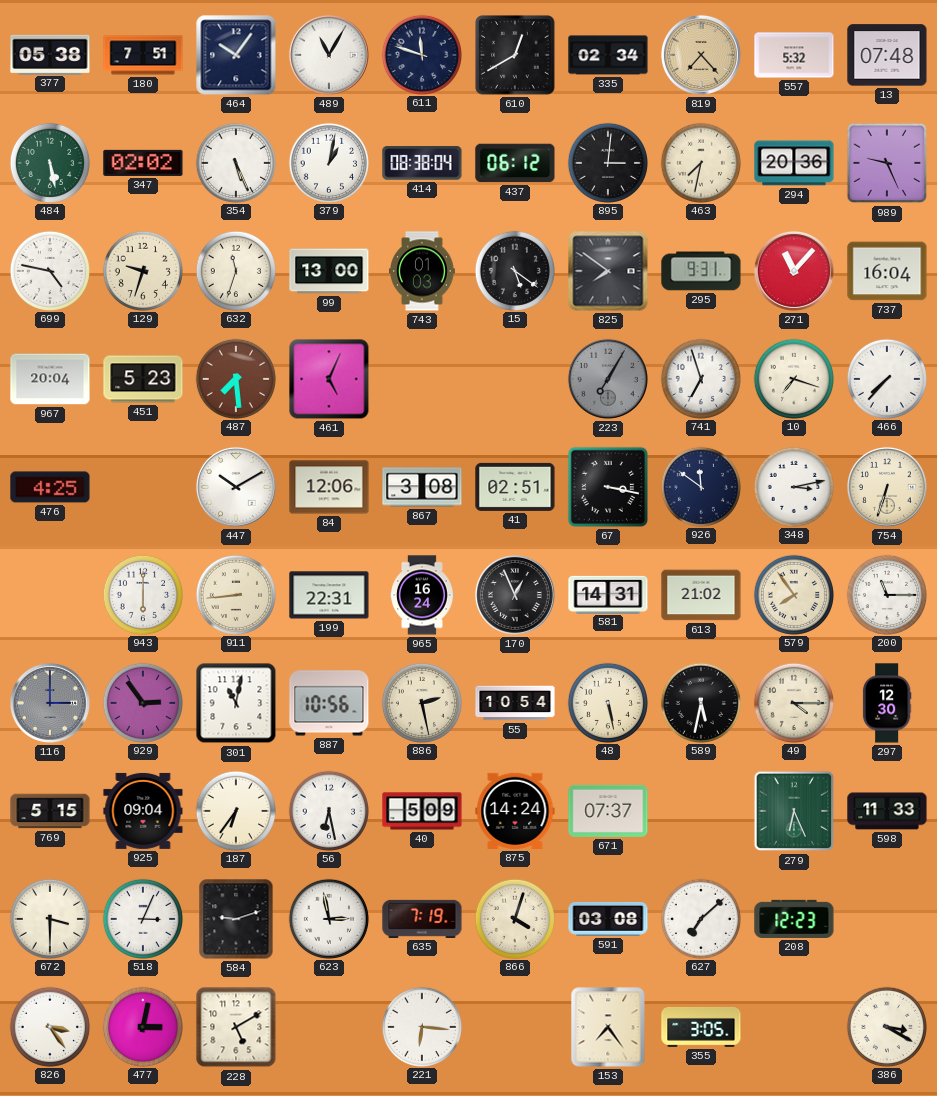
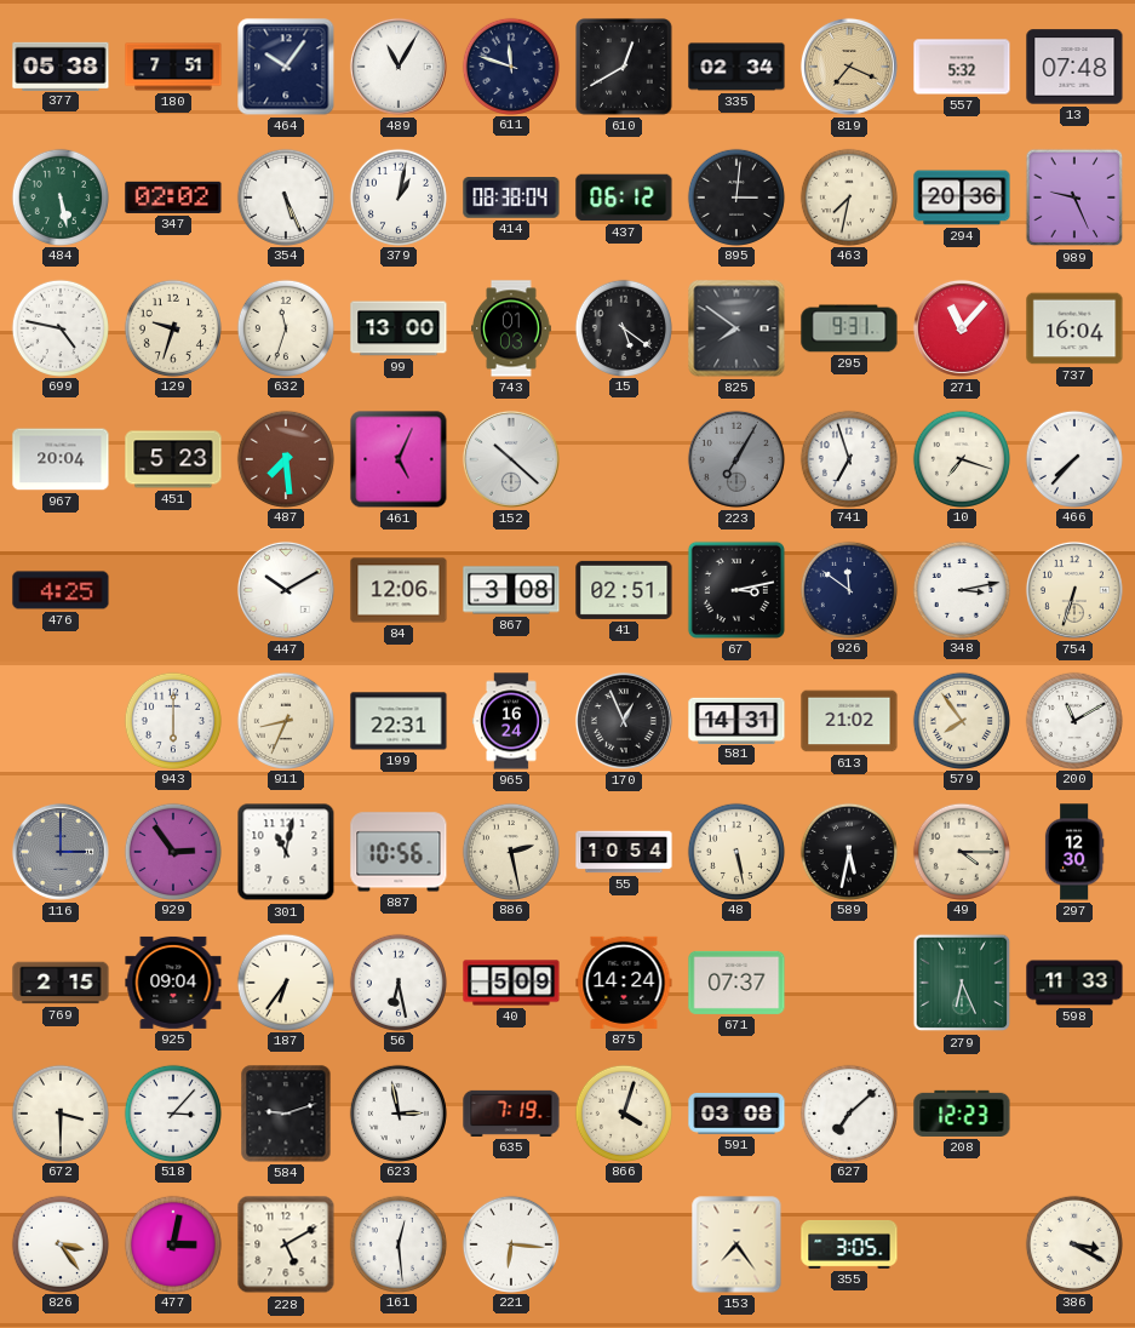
819: 7:23 -> 7:19
152: none -> 10:22
67: 3:17 -> 3:13
911: 8:44 -> 8:34
200: 11:15 -> 11:10
769: 5:15 -> 2:15
518: 3:04 -> 3:07
161: none -> 12:29
